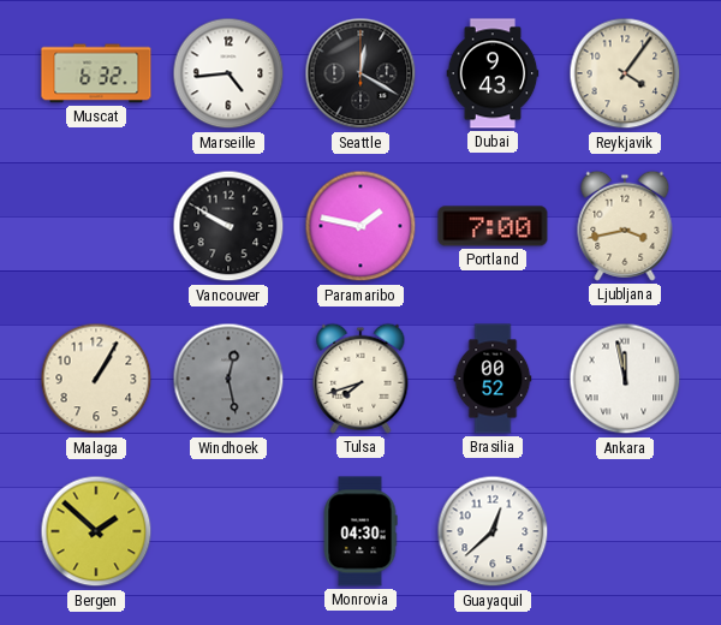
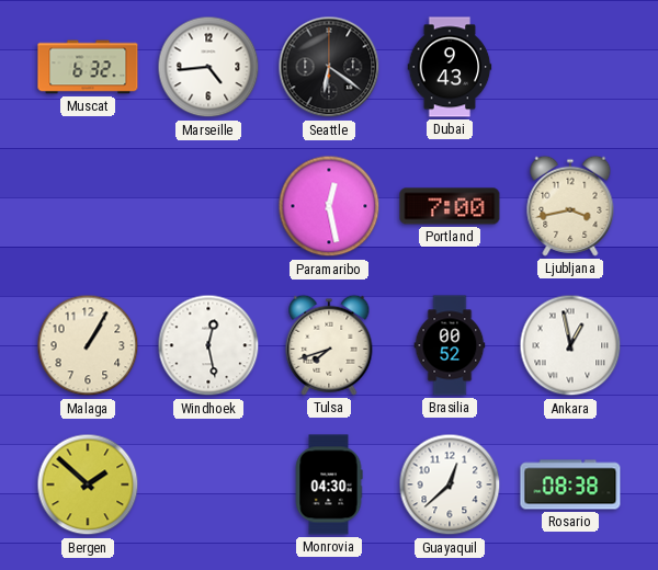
Seattle: 12:20 -> 6:21
Reykjavik: 4:06 -> none
Vancouver: 9:50 -> none
Paramaribo: 1:47 -> 12:28
Windhoek dial: grey -> white
Ankara: 11:58 -> 12:58
Rosario: none -> 08:38
